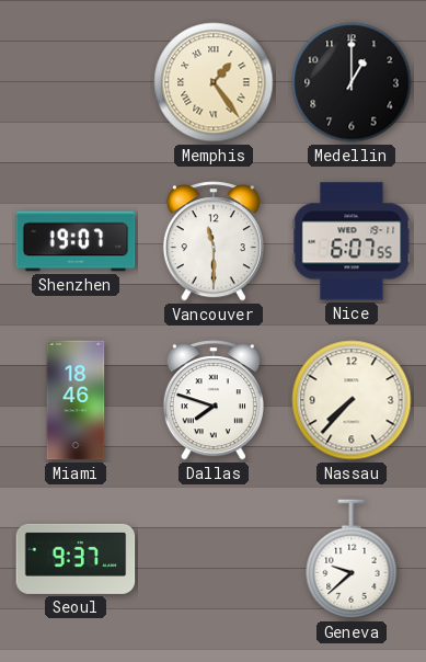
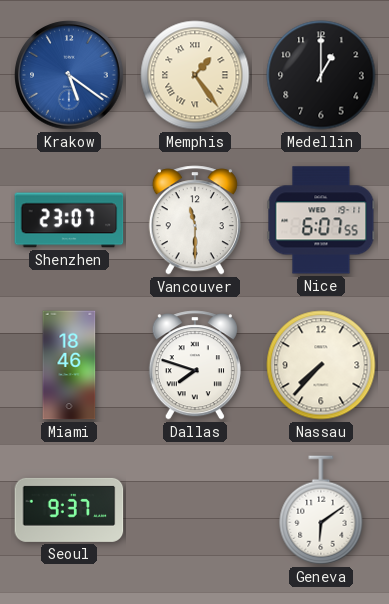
Krakow: none -> 5:21
Shenzhen: 19:07 -> 23:07
Geneva: 9:38 -> 6:09
